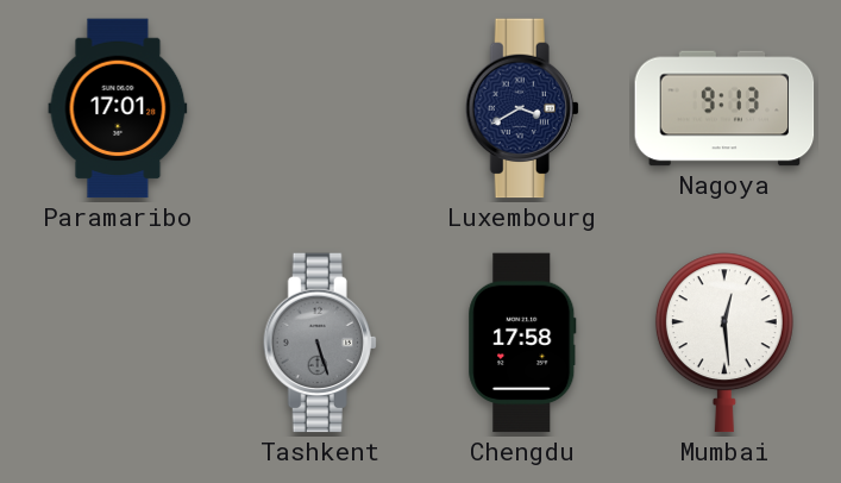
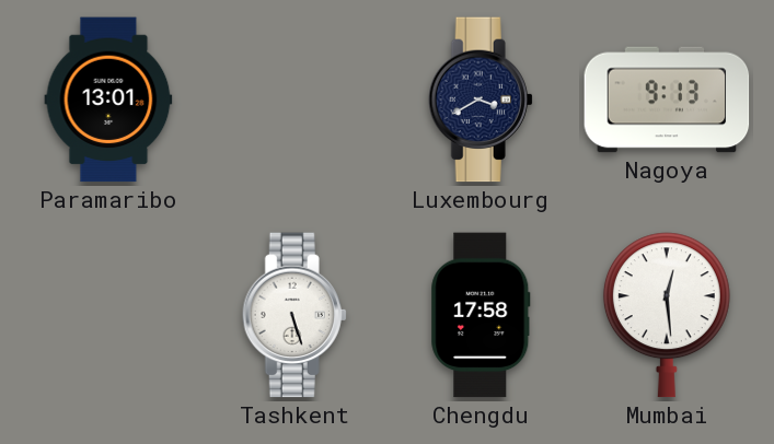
Paramaribo: 17:01 -> 13:01
Tashkent dial: grey -> white
